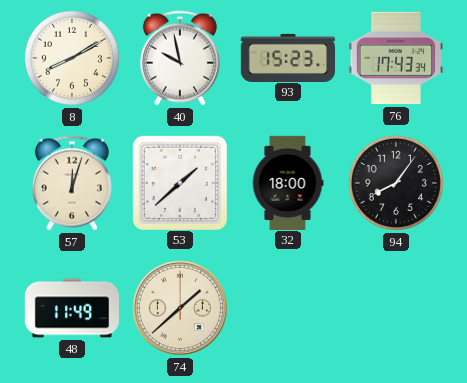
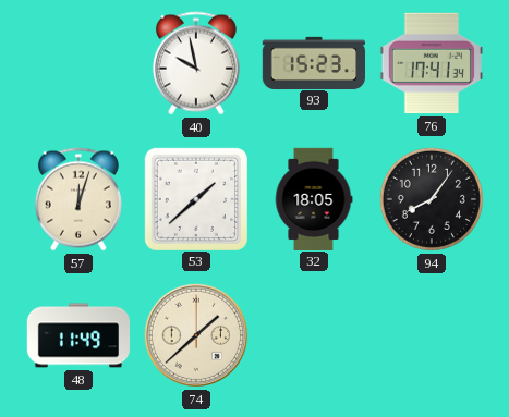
8: 8:10 -> none
76: 17:43 -> 17:41
32: 18:00 -> 18:05
